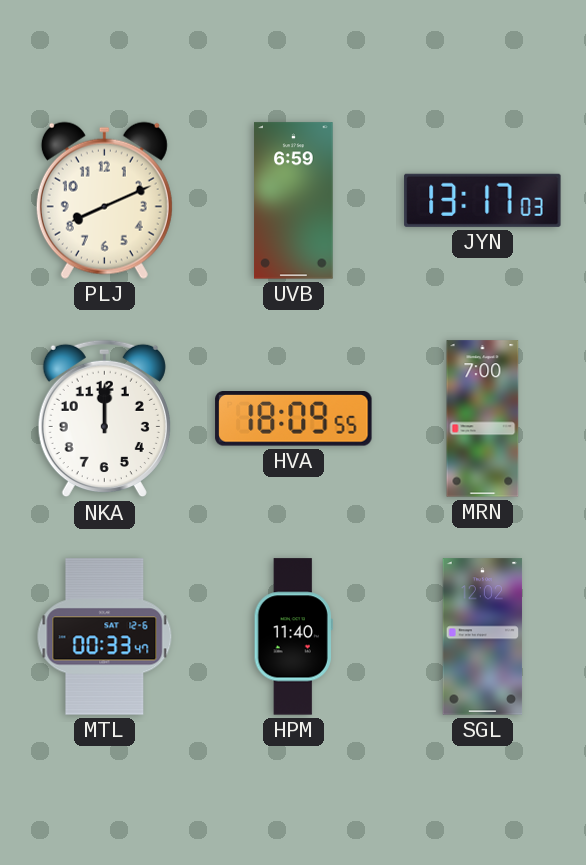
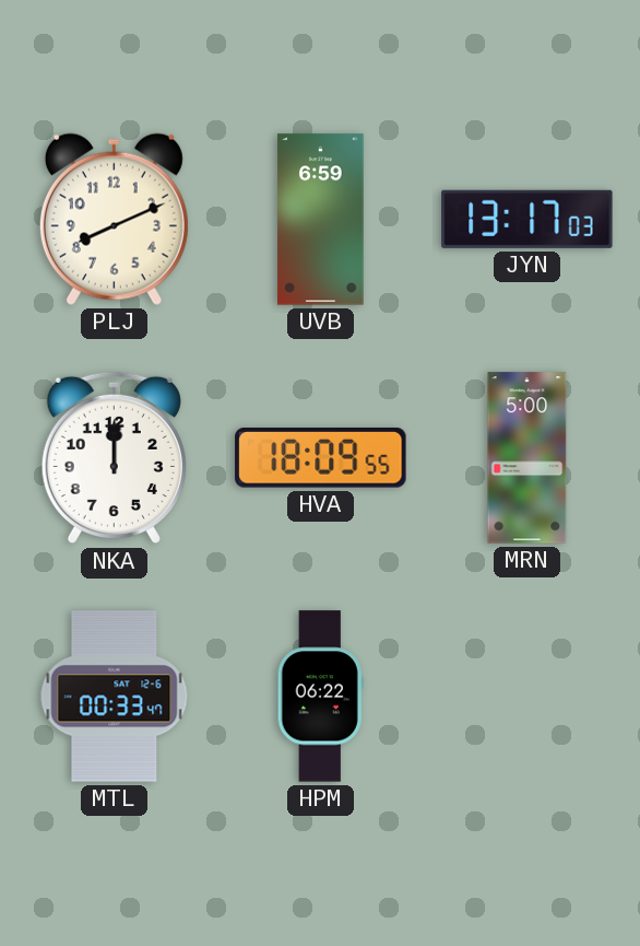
MRN: 7:00 -> 5:00
HPM: 11:40 -> 06:22
SGL: 12:02 -> none
